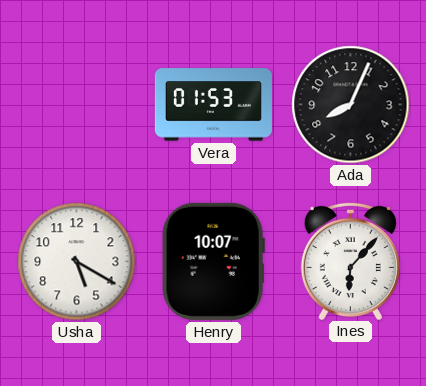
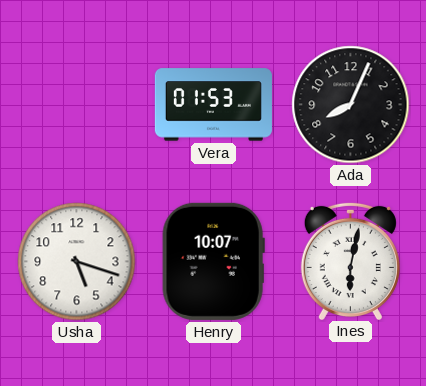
Usha: 5:20 -> 5:18
Ines: 6:07 -> 6:02
